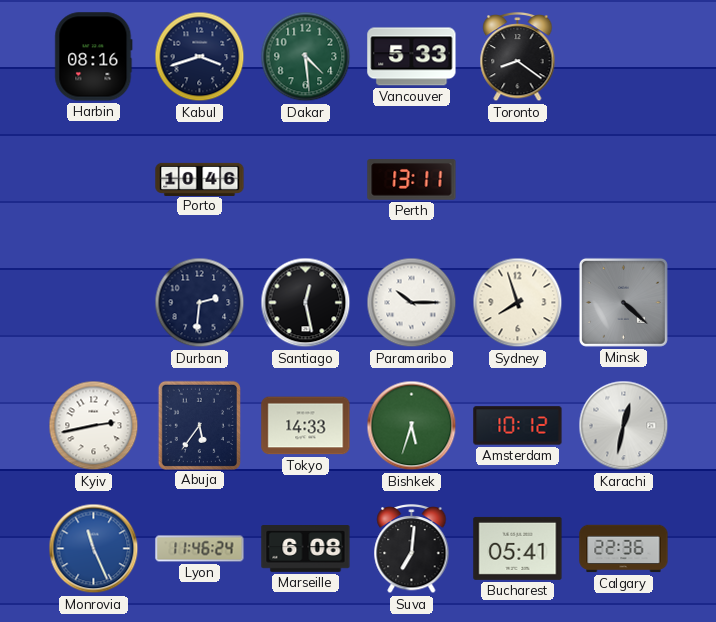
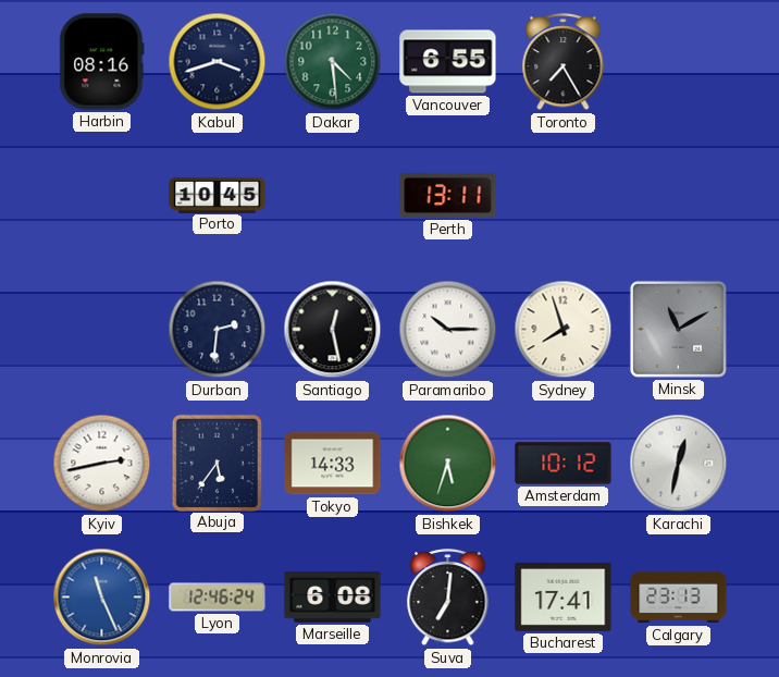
Vancouver: 5:33 -> 6:55
Toronto: 8:21 -> 7:25
Porto: 10:46 -> 10:45
Minsk: 4:22 -> 11:10
Lyon: 11:46 -> 12:46
Bucharest: 05:41 -> 17:41
Calgary: 22:36 -> 23:13
